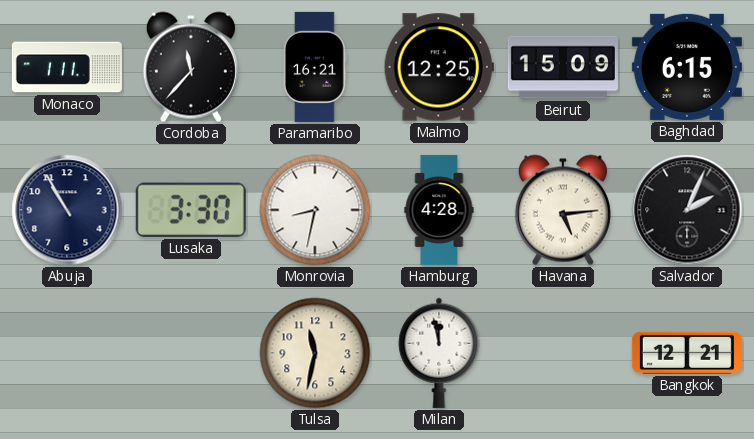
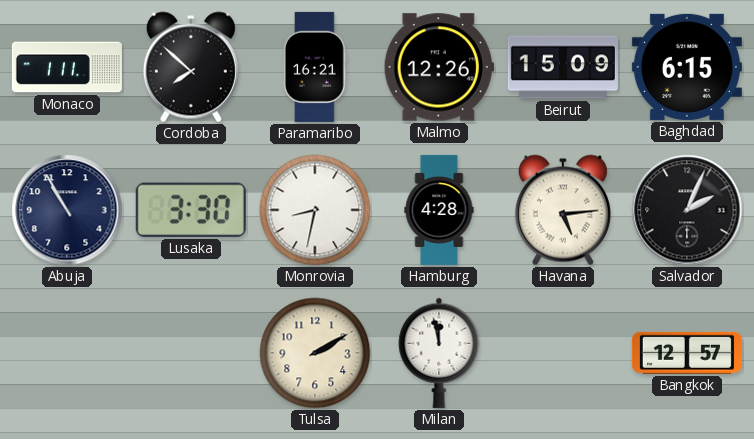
Cordoba: 11:37 -> 7:52
Malmo: 12:25 -> 12:26
Tulsa: 11:32 -> 2:10
Bangkok: 12:21 -> 12:57
